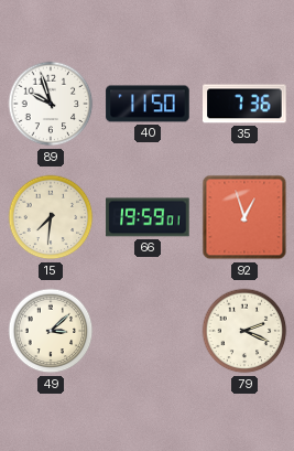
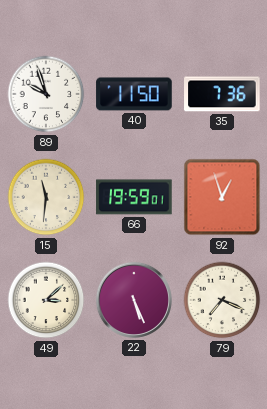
15: 7:31 -> 11:31
22: none -> 5:26
79: 2:19 -> 7:19
